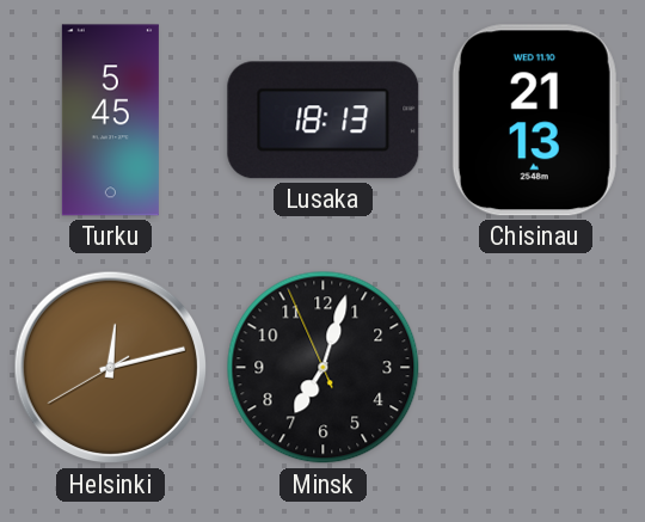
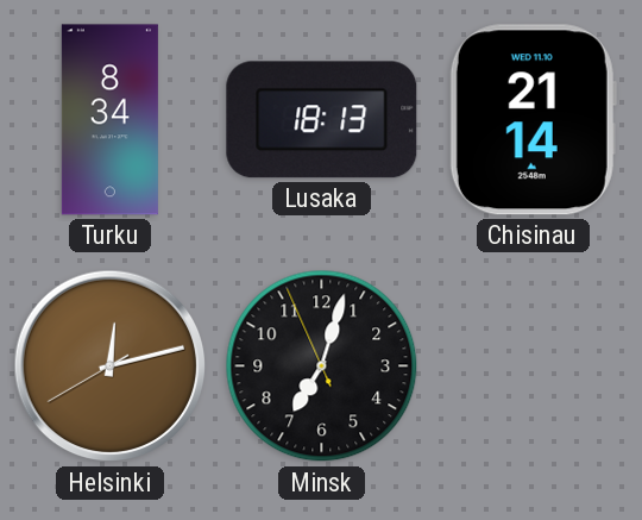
Turku: 5:45 -> 8:34
Chisinau: 21:13 -> 21:14
